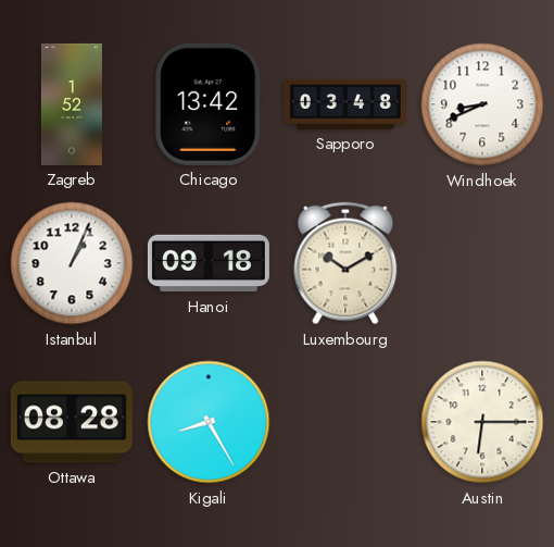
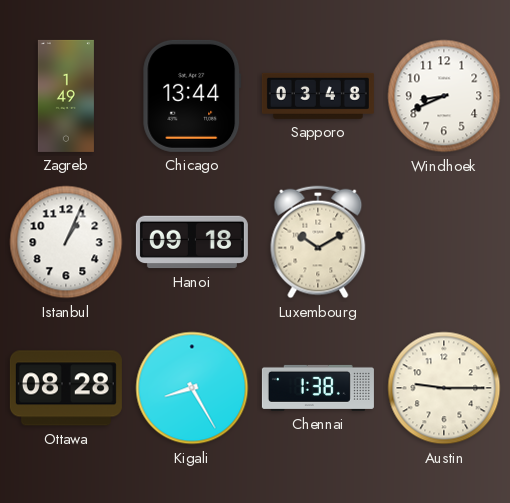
Zagreb: 1:52 -> 1:49
Chicago: 13:42 -> 13:44
Chennai: none -> 1:38
Austin: 6:15 -> 9:15
